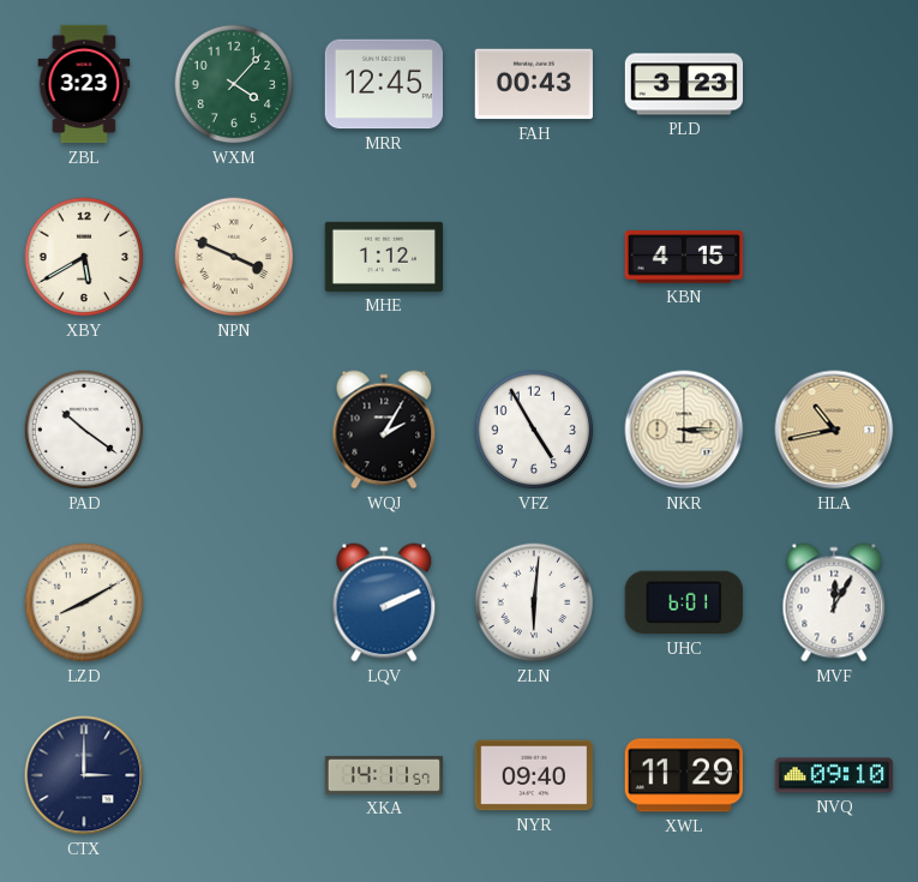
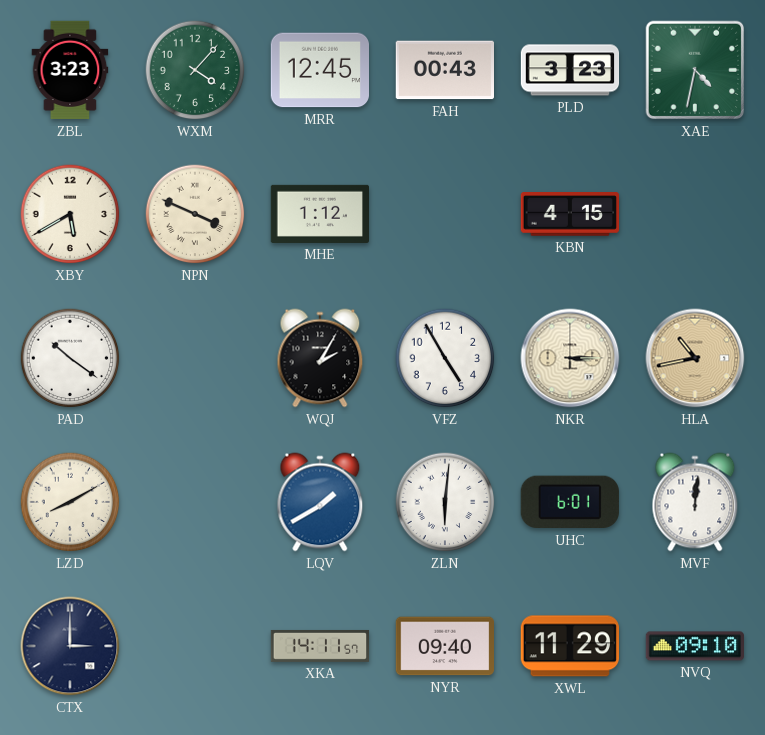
XAE: none -> 4:32
LQV: 2:11 -> 1:40
MVF: 12:05 -> 12:01
